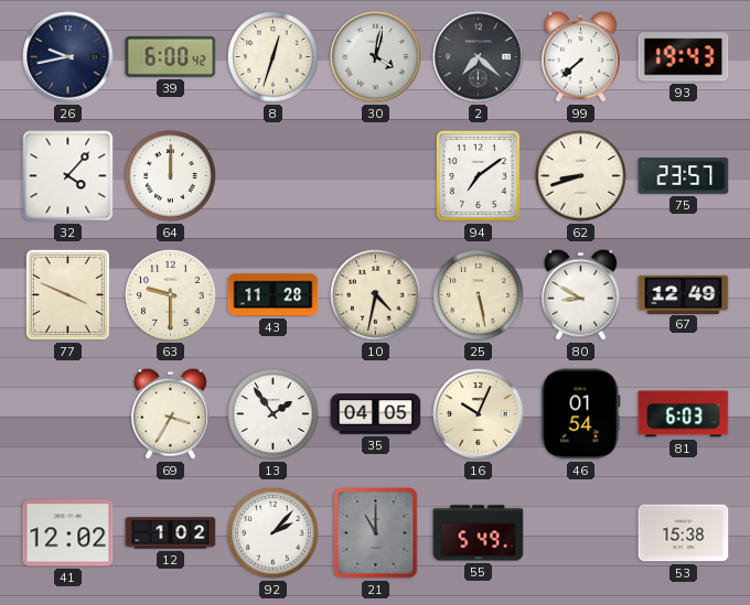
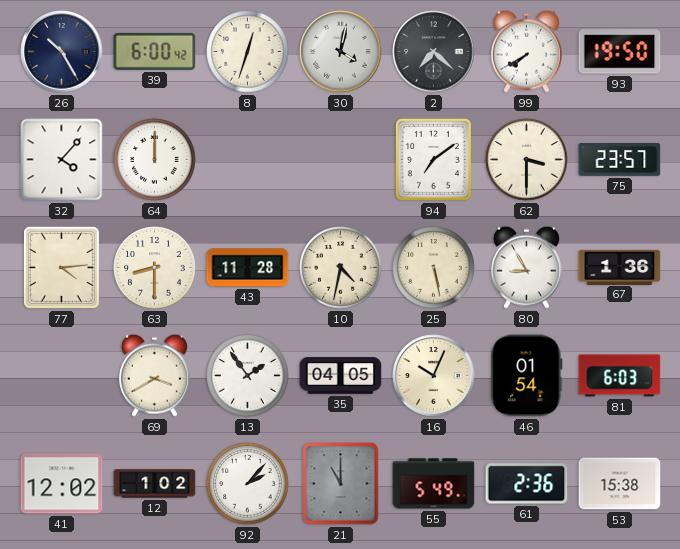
26: 9:43 -> 10:25
99: 7:38 -> 7:40
93: 19:43 -> 19:50
62: 8:42 -> 3:30
77: 3:49 -> 4:14
63: 9:30 -> 8:30
80: 8:50 -> 8:55
67: 12:49 -> 1:36
69: 3:35 -> 3:40
61: none -> 2:36
